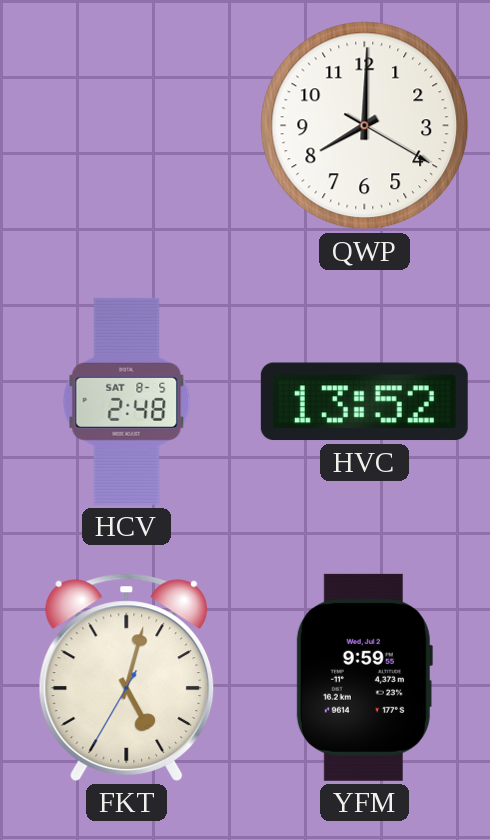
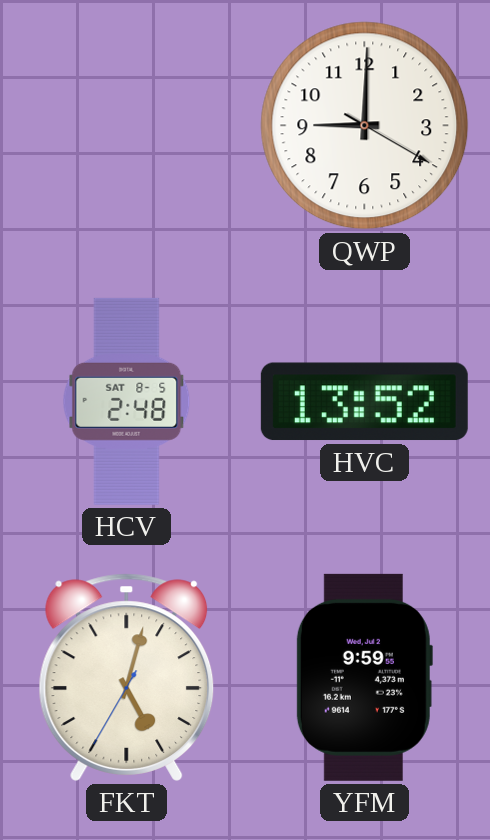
QWP: 8:00 -> 9:00
